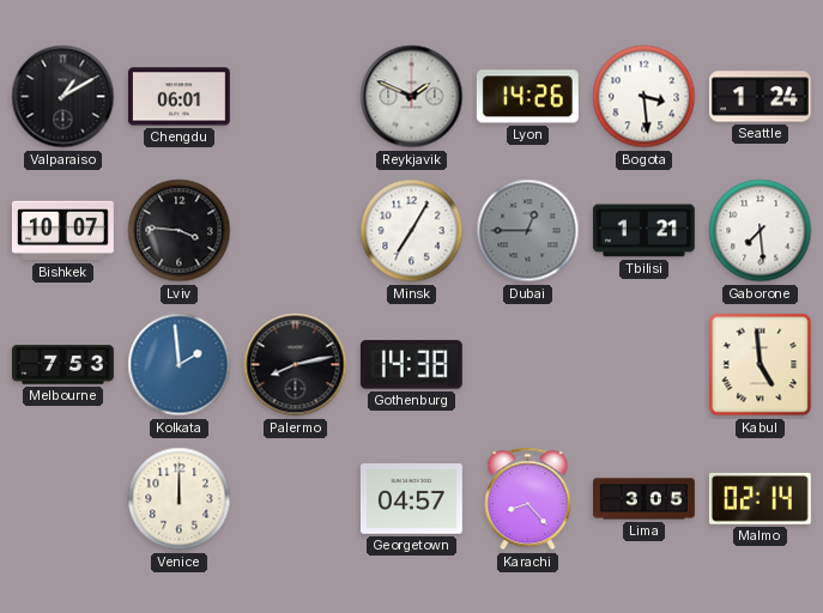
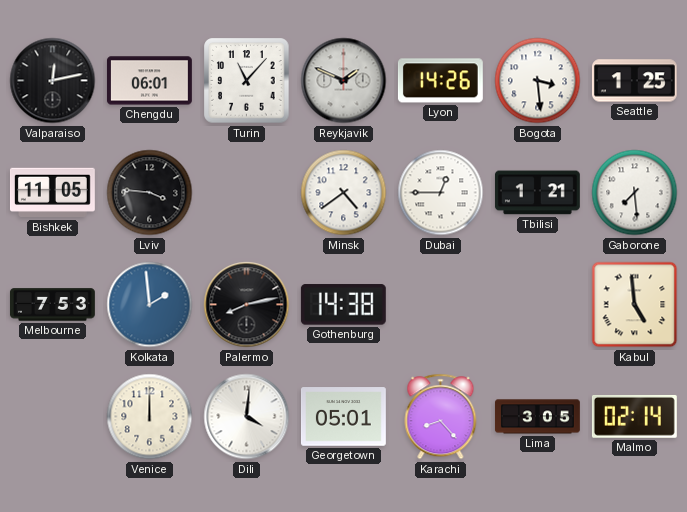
Valparaiso: 1:10 -> 12:13
Turin: none -> 11:07
Seattle: 1:24 -> 1:25
Bishkek: 10:07 -> 11:05
Minsk: 7:05 -> 4:39
Dubai dial: grey -> white
Dili: none -> 4:01
Georgetown: 04:57 -> 05:01
